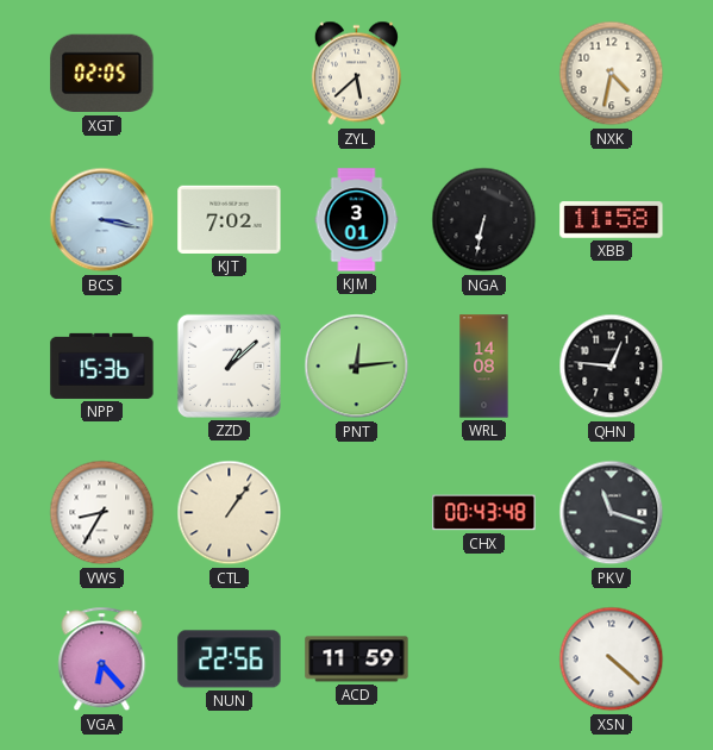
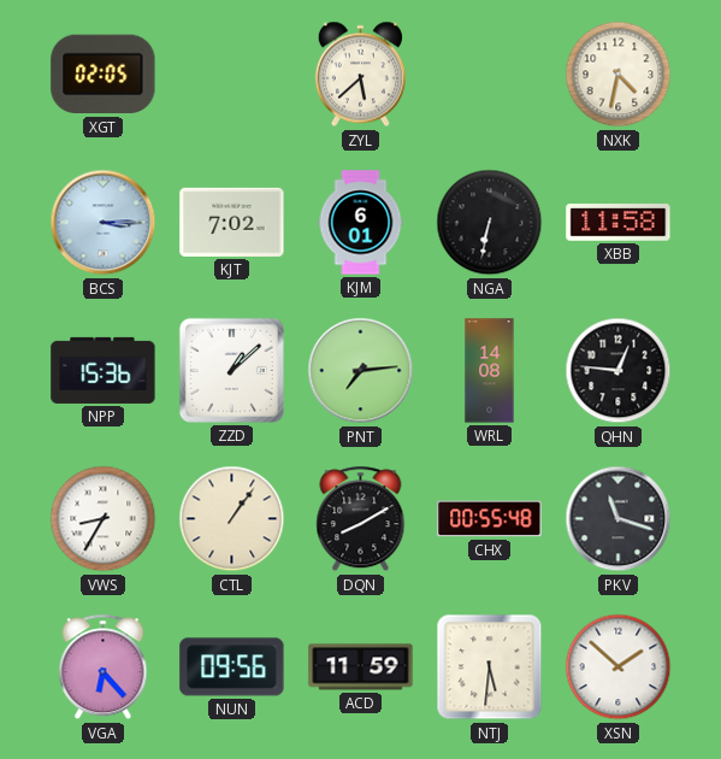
BCS: 3:17 -> 3:15
KJM: 3:01 -> 6:01
PNT: 12:14 -> 7:14
DQN: none -> 8:10
CHX: 00:43 -> 00:55
NUN: 22:56 -> 09:56
NTJ: none -> 5:31
XSN: 4:22 -> 1:52
